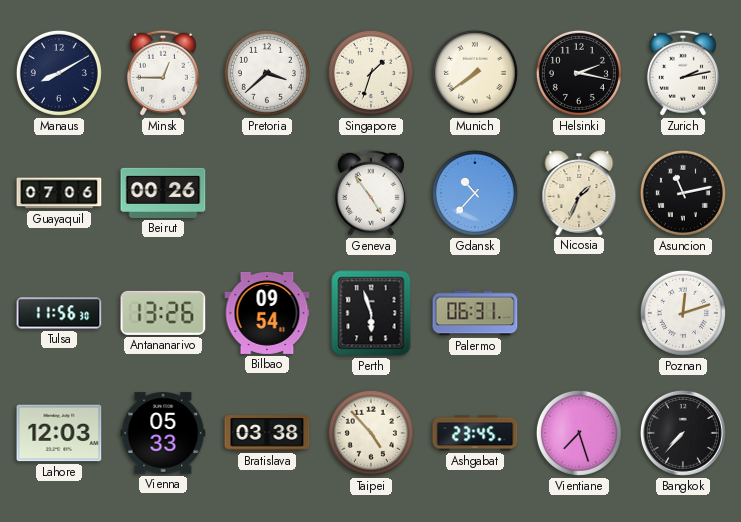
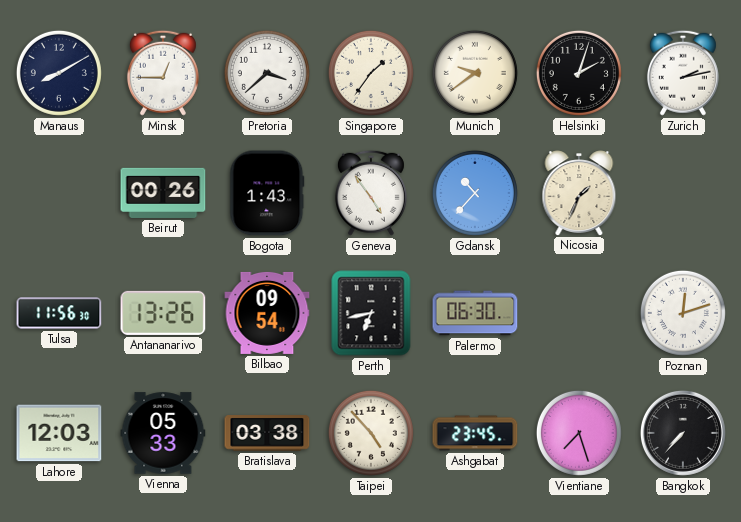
Singapore: 1:33 -> 1:36
Munich: 7:39 -> 9:39
Helsinki: 2:17 -> 2:03
Guayaquil: 07:06 -> none
Bogota: none -> 1:43
Asuncion: 11:13 -> none
Perth: 5:57 -> 6:43
Palermo: 06:31 -> 06:30
